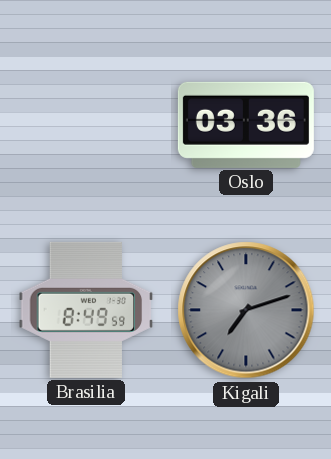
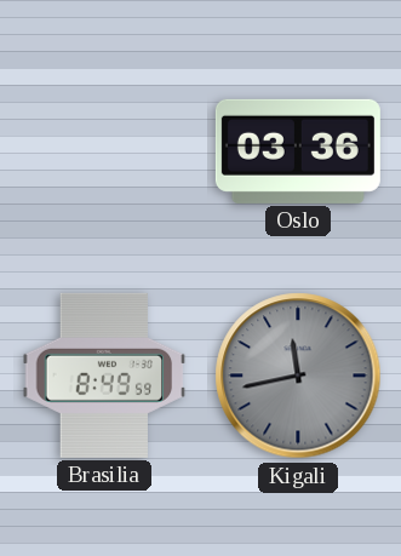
Kigali: 7:12 -> 11:43
